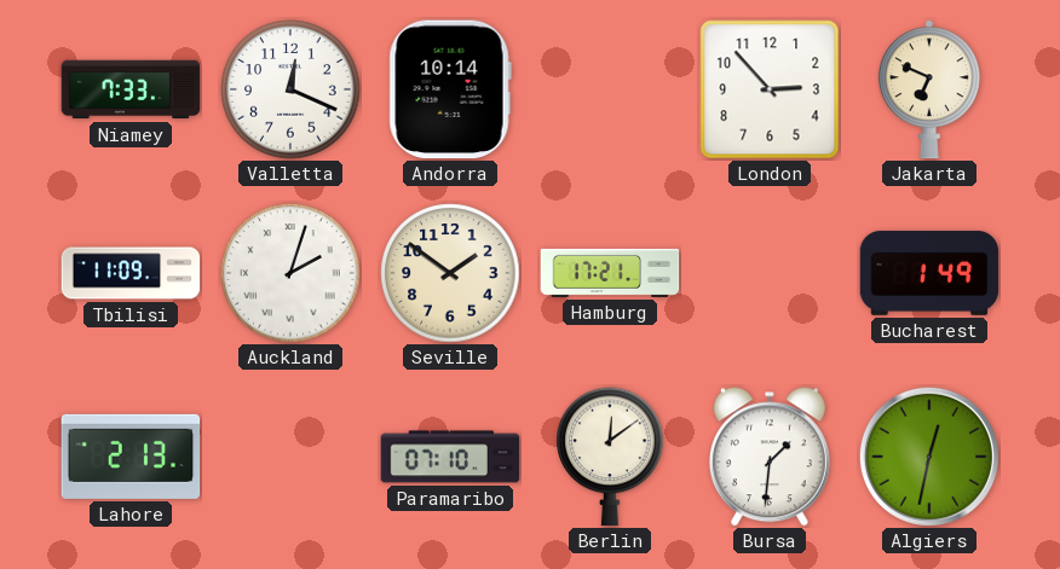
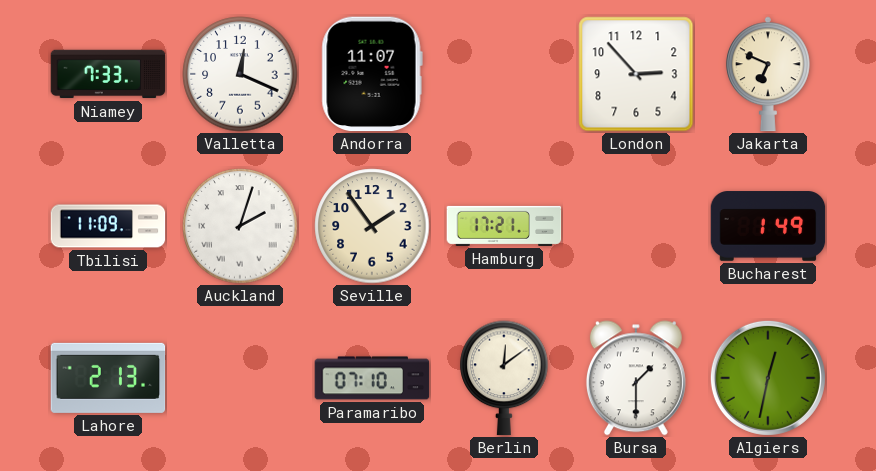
Andorra: 10:14 -> 11:07
Seville: 1:51 -> 1:54
Bursa: 1:31 -> 1:30
